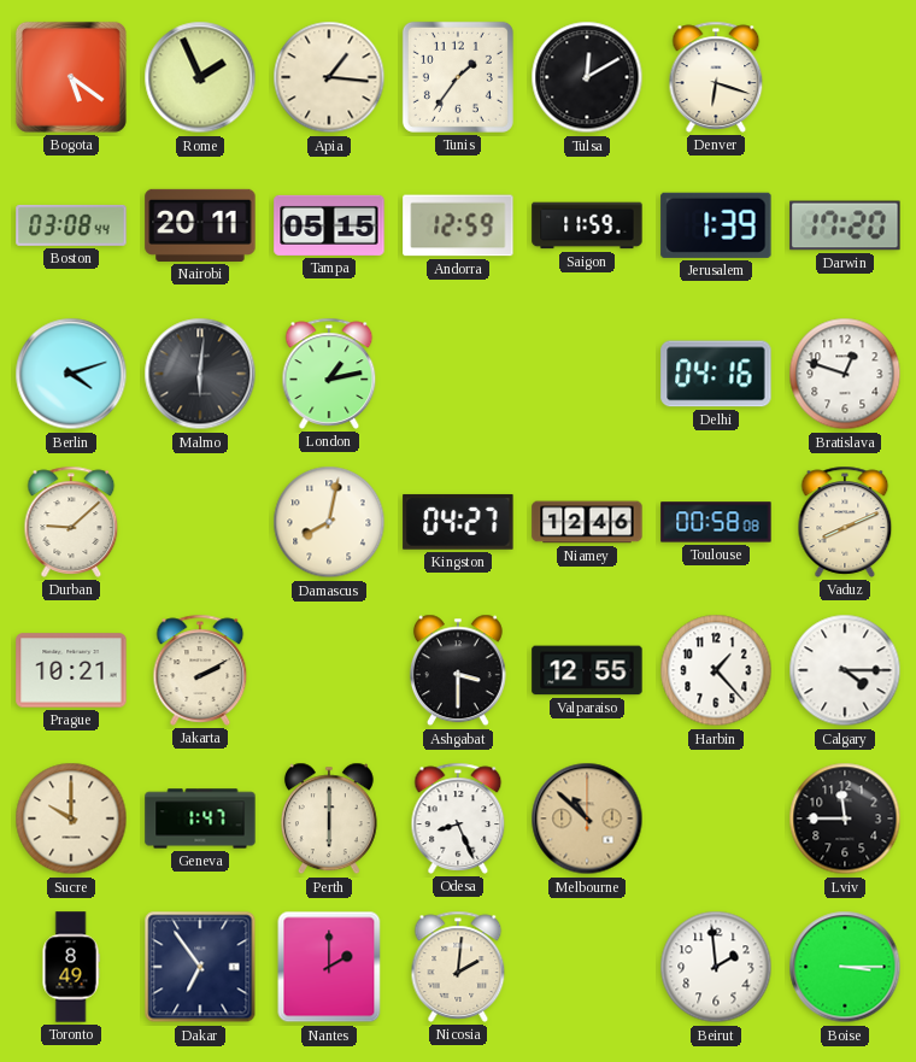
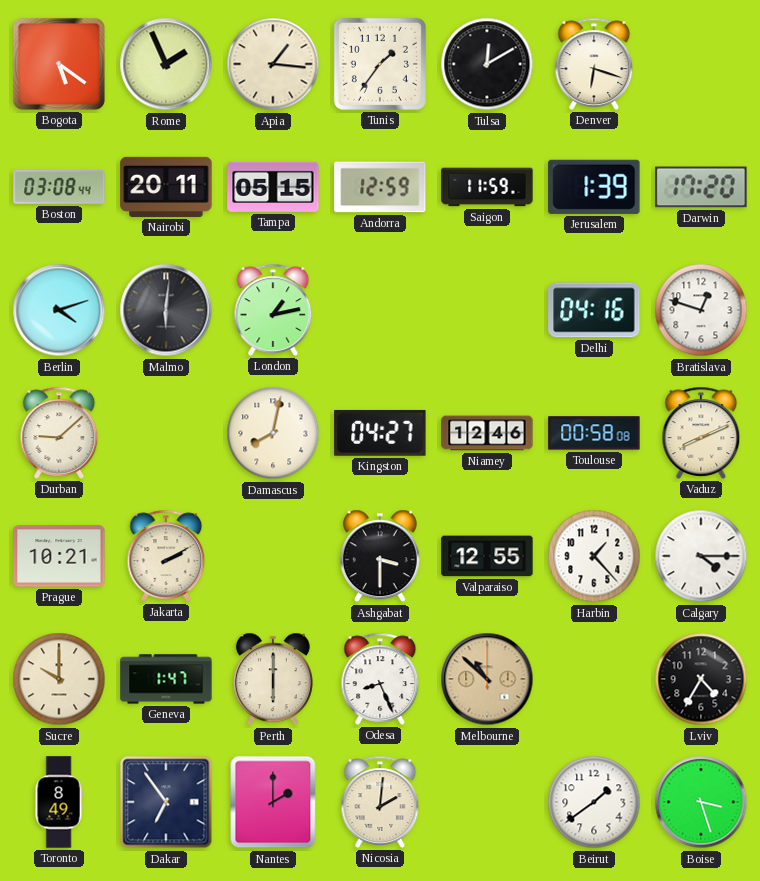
Lviv: 11:45 -> 4:35
Beirut: 1:59 -> 1:39
Boise: 3:15 -> 3:27
